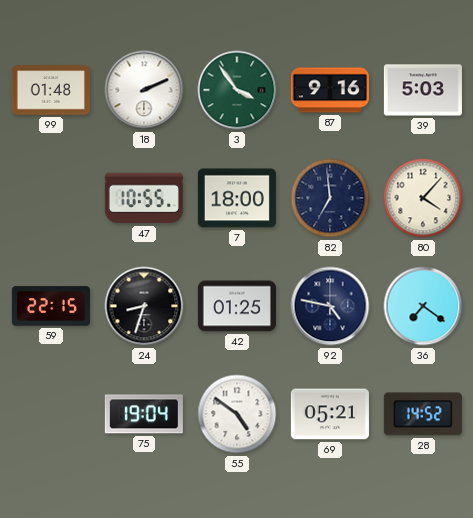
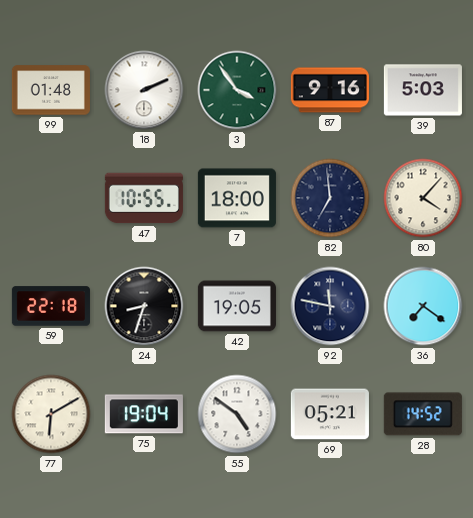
59: 22:15 -> 22:18
42: 01:25 -> 19:05
92: 4:47 -> 11:47
77: none -> 6:10
